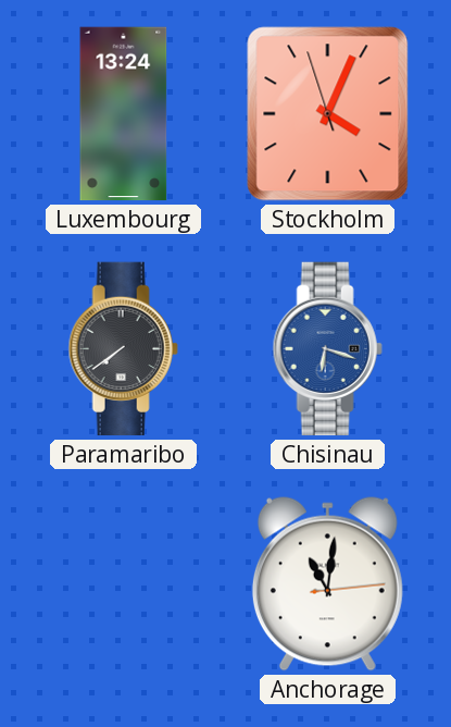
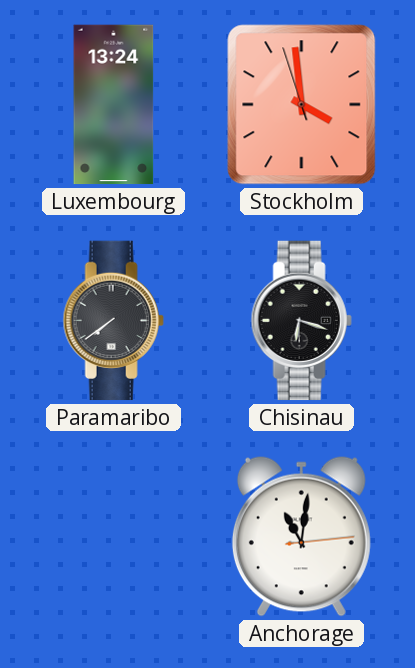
Stockholm: 4:03 -> 3:58
Chisinau dial: blue -> black
